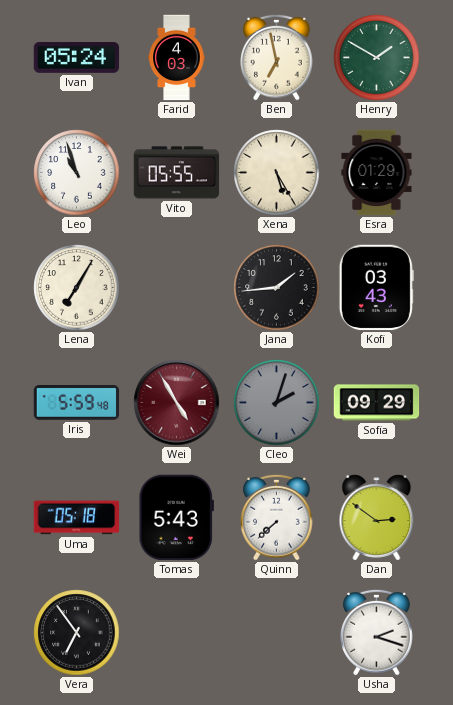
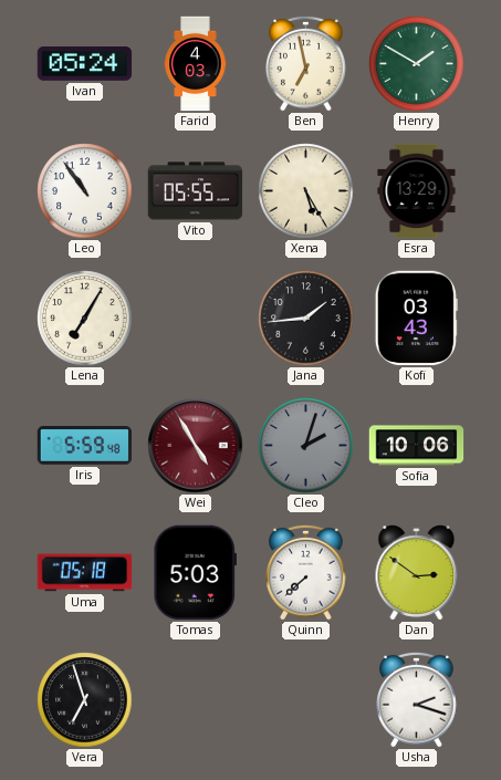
Leo: 10:57 -> 10:54
Esra: 01:29 -> 13:29
Sofia: 09:29 -> 10:06
Tomas: 5:43 -> 5:03
Vera: 6:54 -> 6:57
